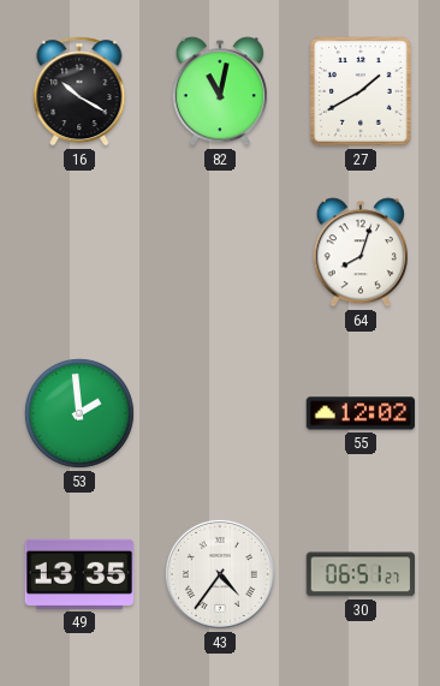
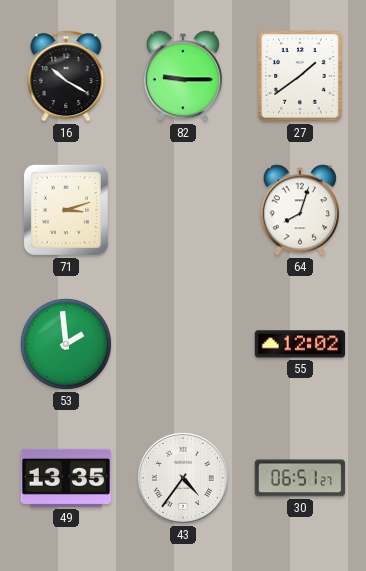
82: 11:02 -> 9:15
27: 1:40 -> 1:39
71: none -> 3:12
